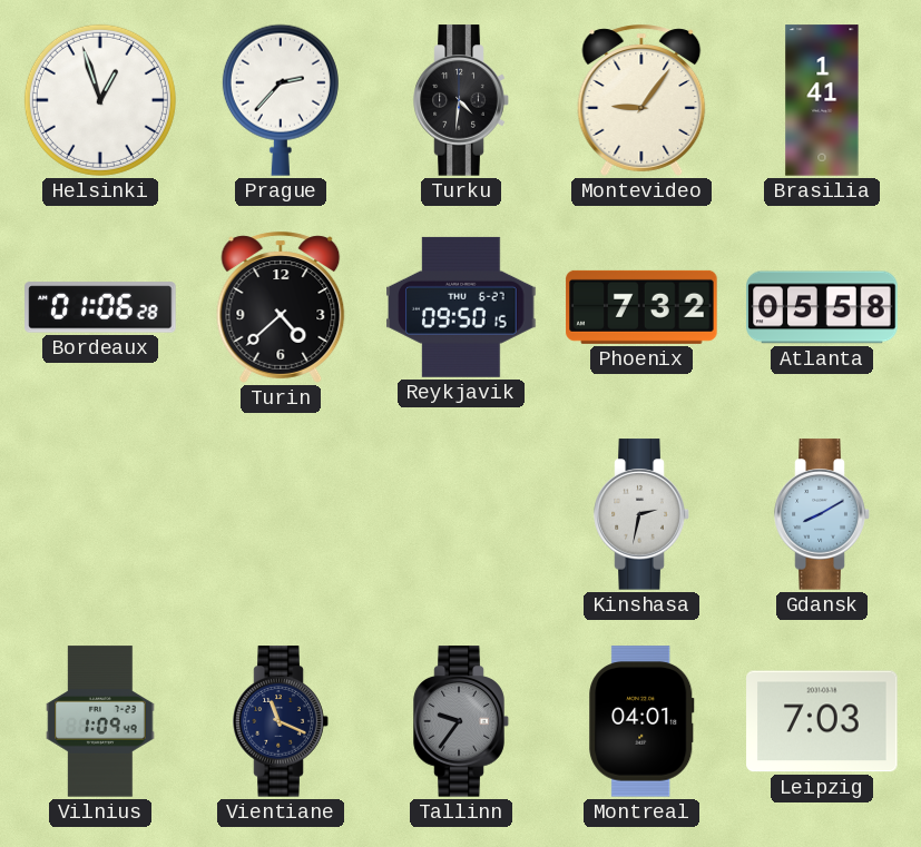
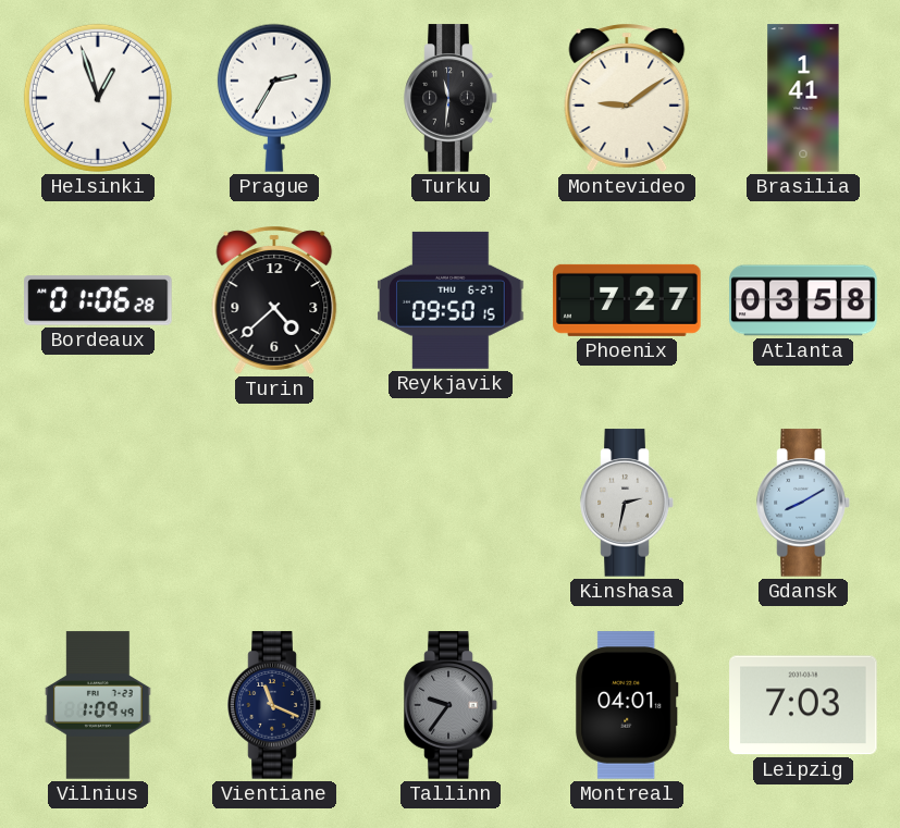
Prague: 2:37 -> 2:35
Turku: 4:31 -> 11:31
Montevideo: 9:06 -> 9:09
Phoenix: 7:32 -> 7:27
Atlanta: 05:58 -> 03:58
